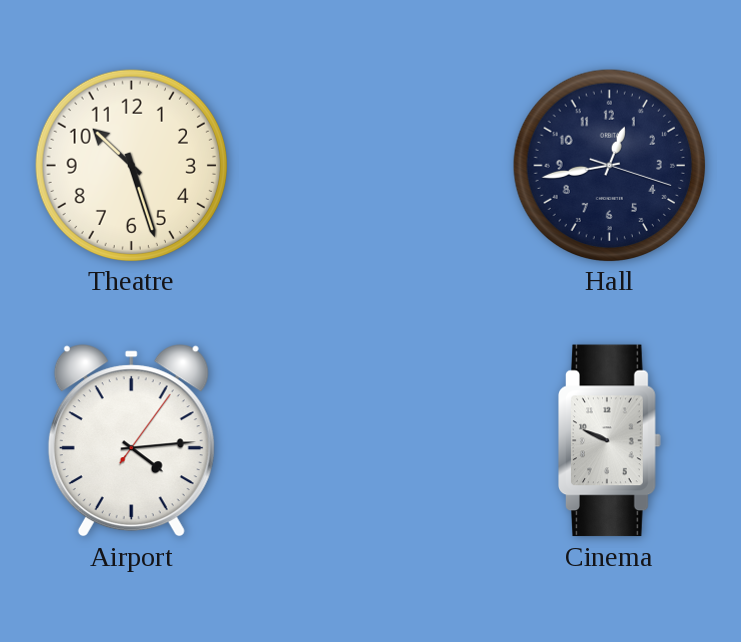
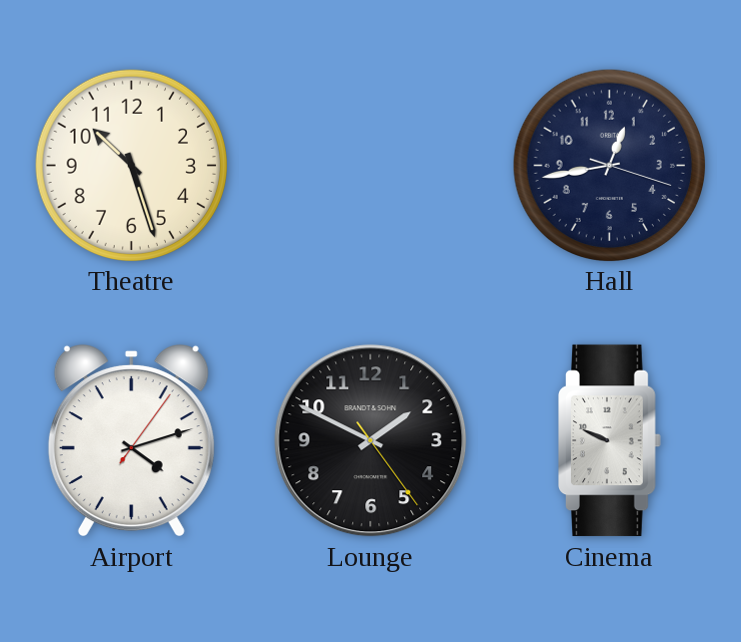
Airport: 4:14 -> 4:12
Lounge: none -> 1:49
